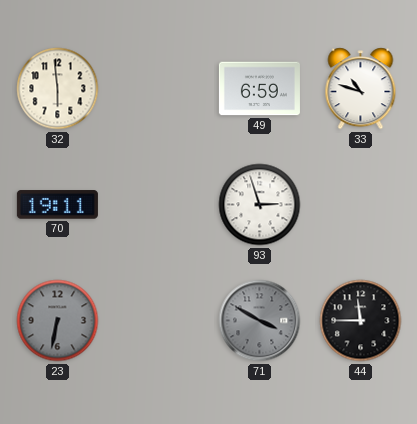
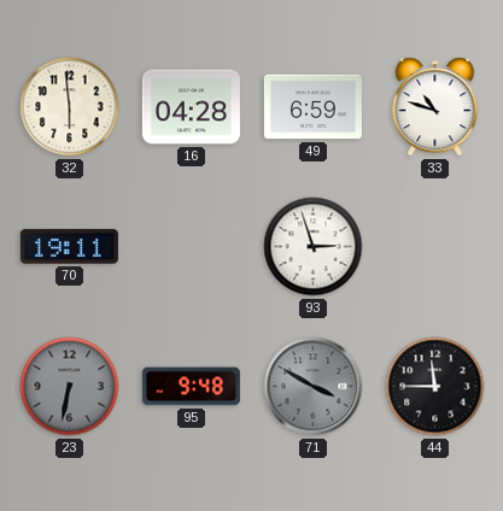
16: none -> 04:28
95: none -> 9:48
